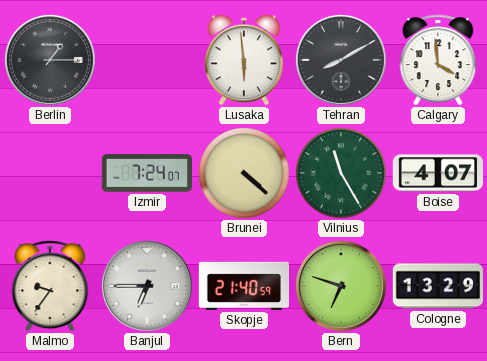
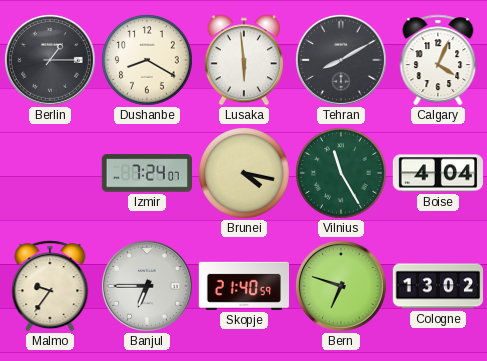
Dushanbe: none -> 8:20
Calgary: 3:59 -> 4:04
Brunei: 4:22 -> 4:17
Boise: 4:07 -> 4:04
Cologne: 13:29 -> 13:02
